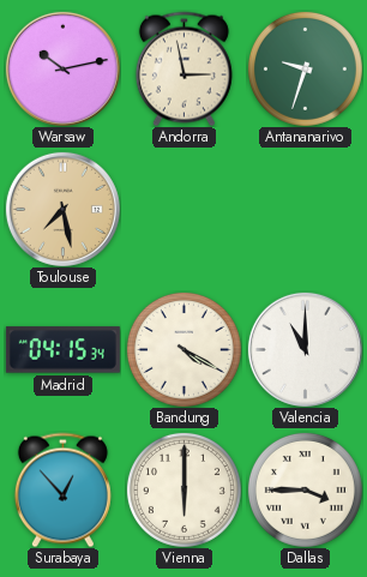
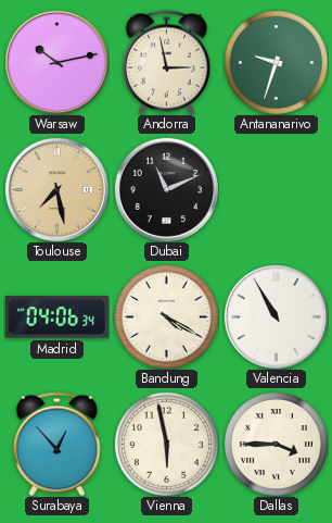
Dubai: none -> 11:11
Madrid: 04:15 -> 04:06
Valencia: 11:00 -> 10:55
Vienna: 6:00 -> 5:58
